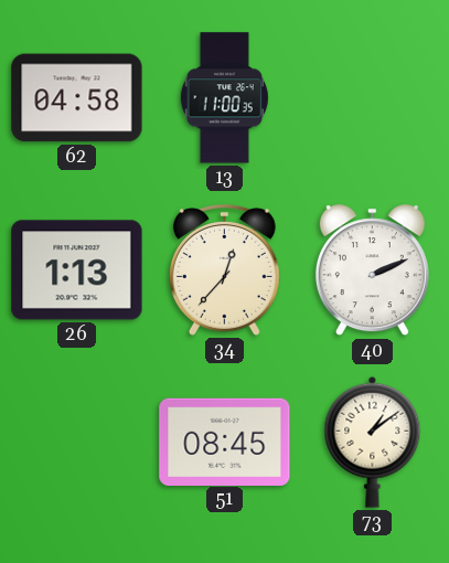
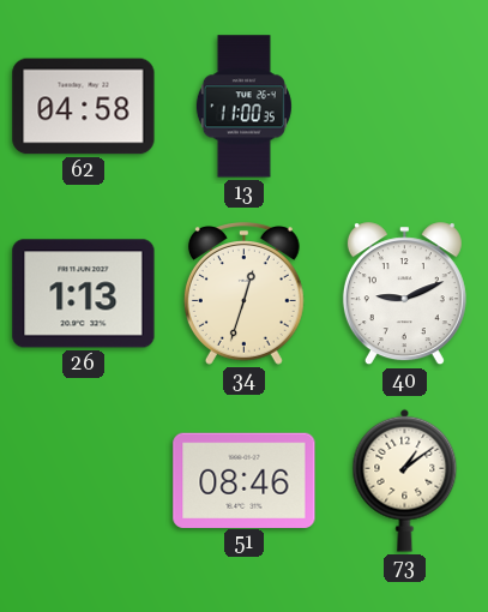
34: 12:37 -> 12:33
40: 2:11 -> 9:11
51: 08:45 -> 08:46
